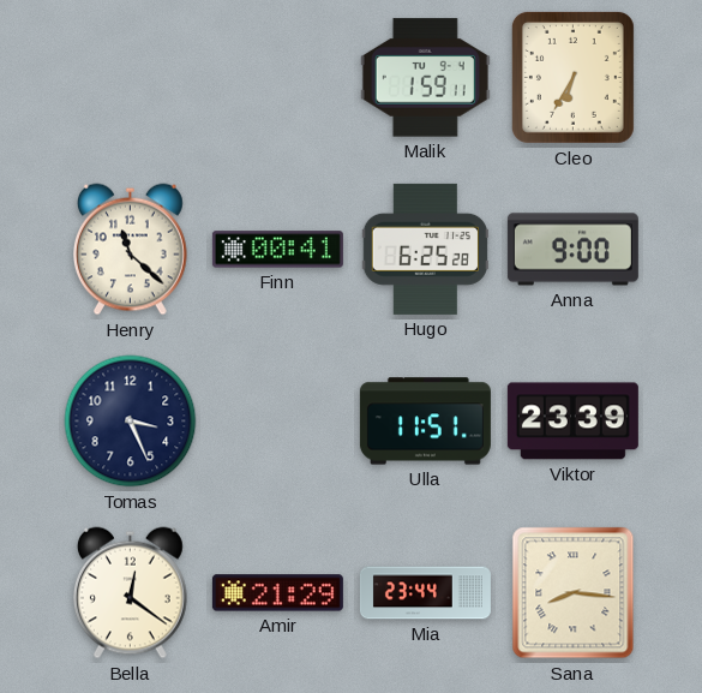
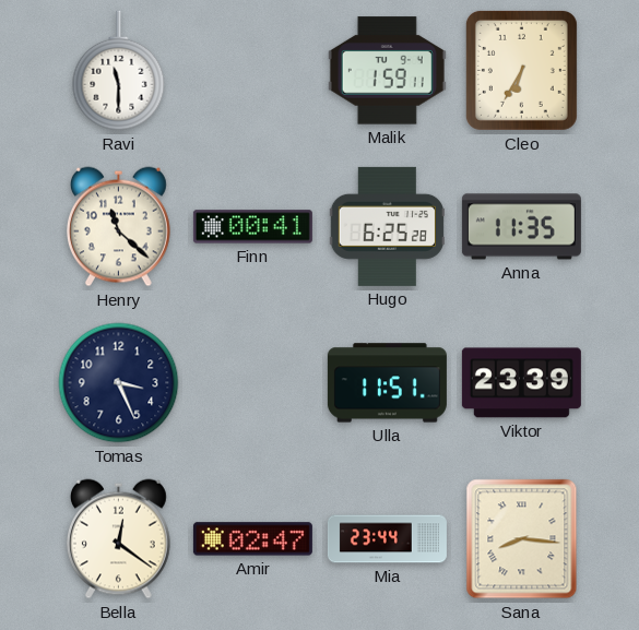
Ravi: none -> 11:30
Anna: 9:00 -> 11:35
Amir: 21:29 -> 02:47
